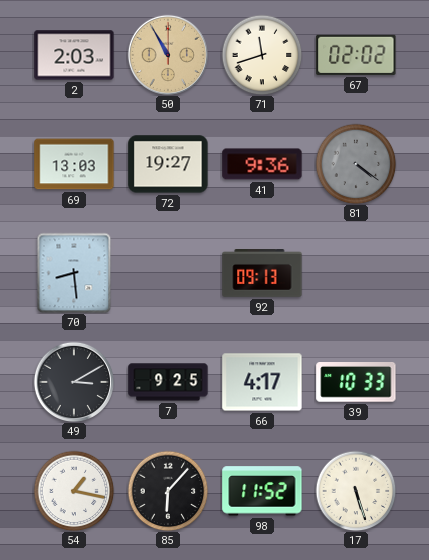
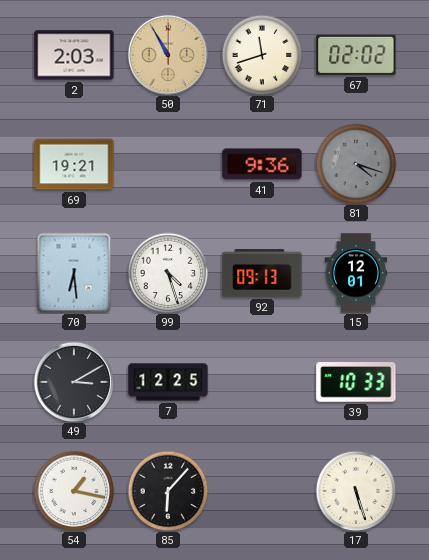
69: 13:03 -> 19:21
72: 19:27 -> none
81: 4:21 -> 4:18
70: 8:29 -> 6:29
99: none -> 4:27
15: none -> 12:01
7: 9:25 -> 12:25
66: 4:17 -> none
98: 11:52 -> none
